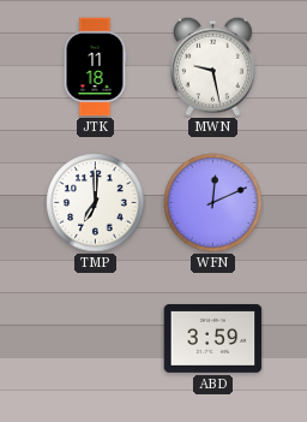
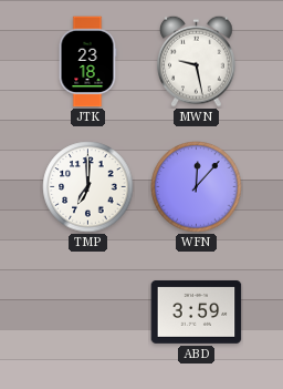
JTK: 11:18 -> 23:18
WFN: 12:11 -> 12:07
